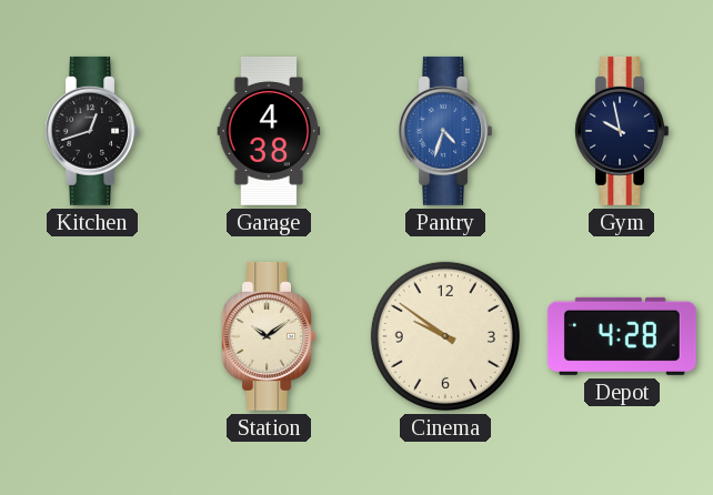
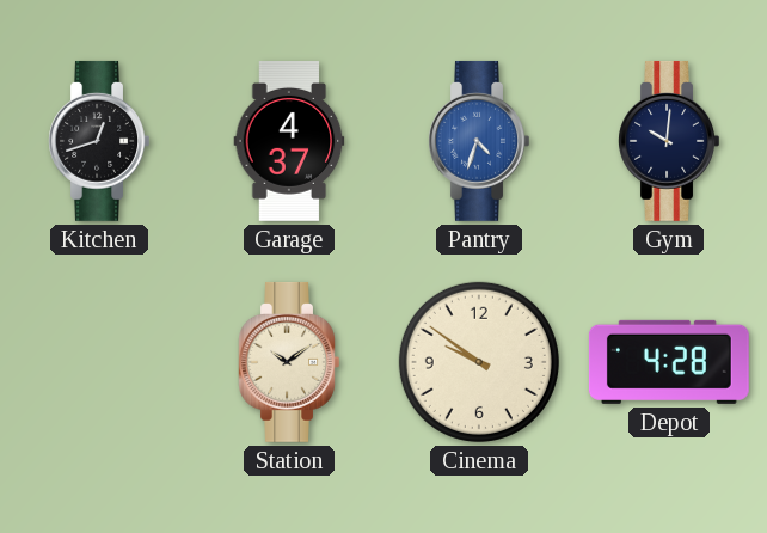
Garage: 4:38 -> 4:37
Gym: 9:58 -> 10:01
